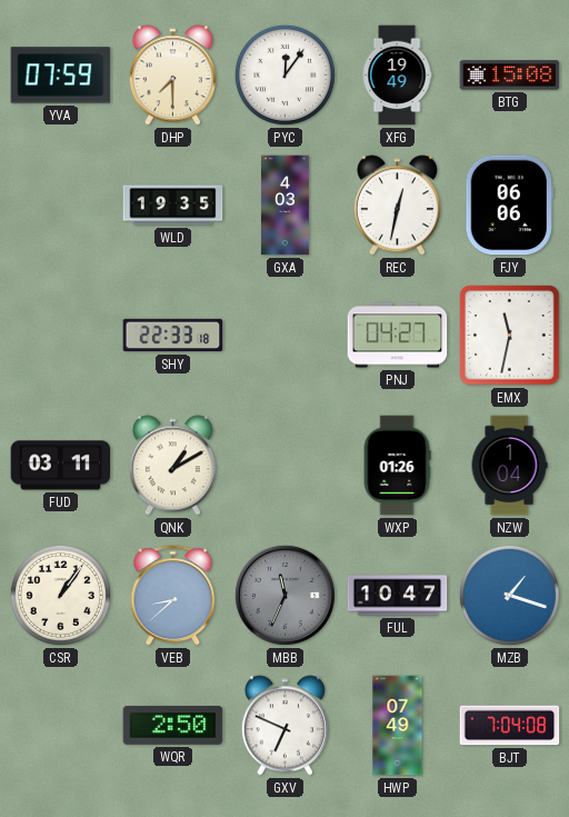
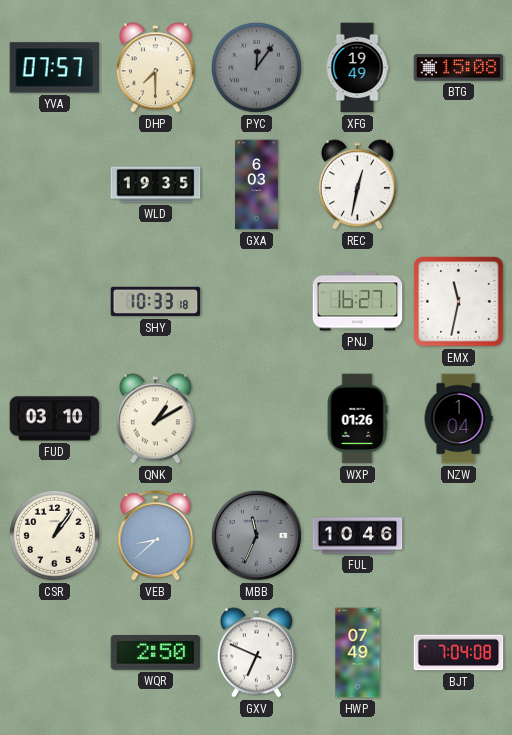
YVA: 07:59 -> 07:57
PYC dial: white -> grey
GXA: 4:03 -> 6:03
FJY: 06:06 -> none
SHY: 22:33 -> 10:33
PNJ: 04:27 -> 16:27
FUD: 03:11 -> 03:10
FUL: 10:47 -> 10:46
MZB: 1:18 -> none
